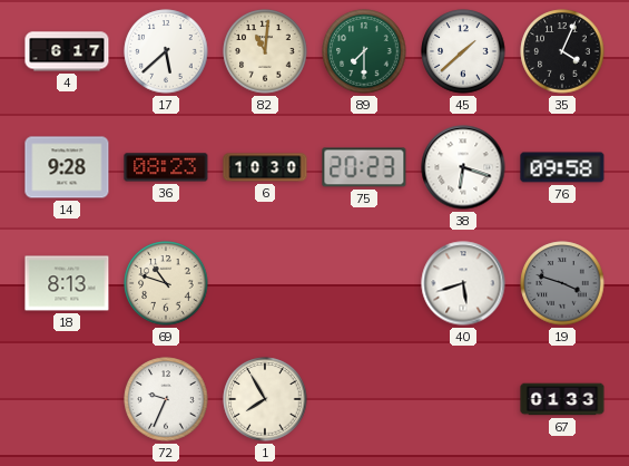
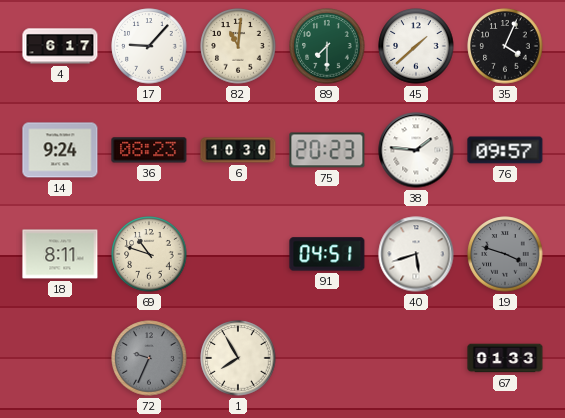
17: 5:38 -> 9:07
14: 9:28 -> 9:24
38: 6:18 -> 1:46
76: 09:58 -> 09:57
18: 8:13 -> 8:11
91: none -> 04:51
72 dial: white -> grey
